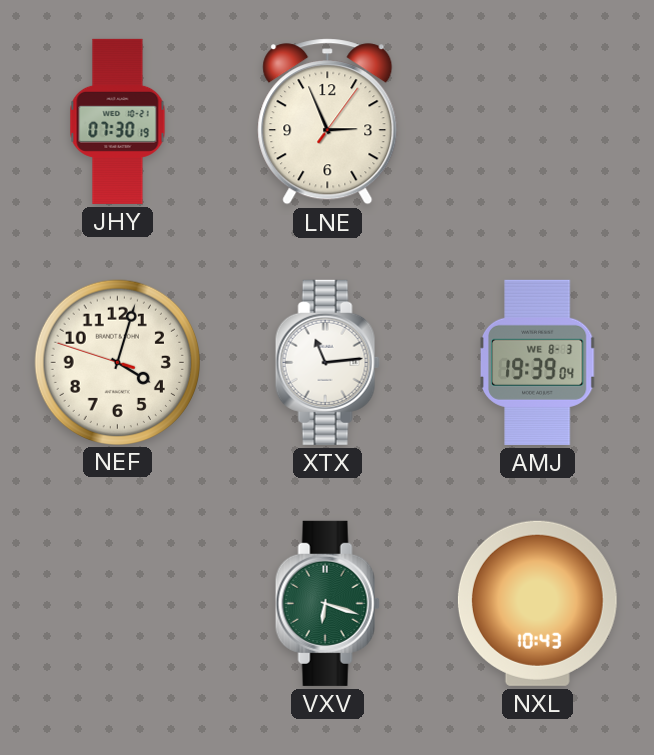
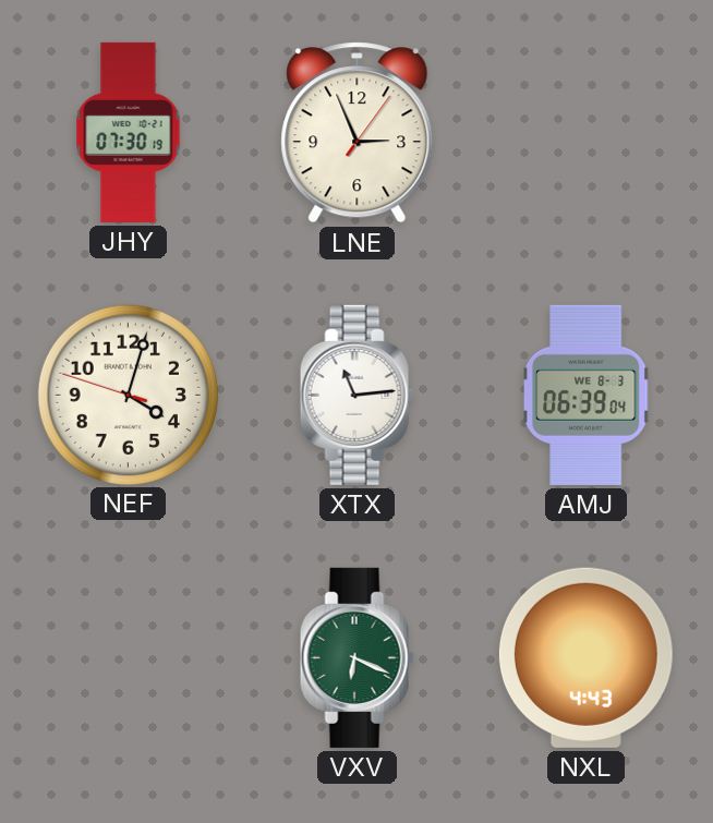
AMJ: 19:39 -> 06:39
VXV: 6:18 -> 6:19
NXL: 10:43 -> 4:43
